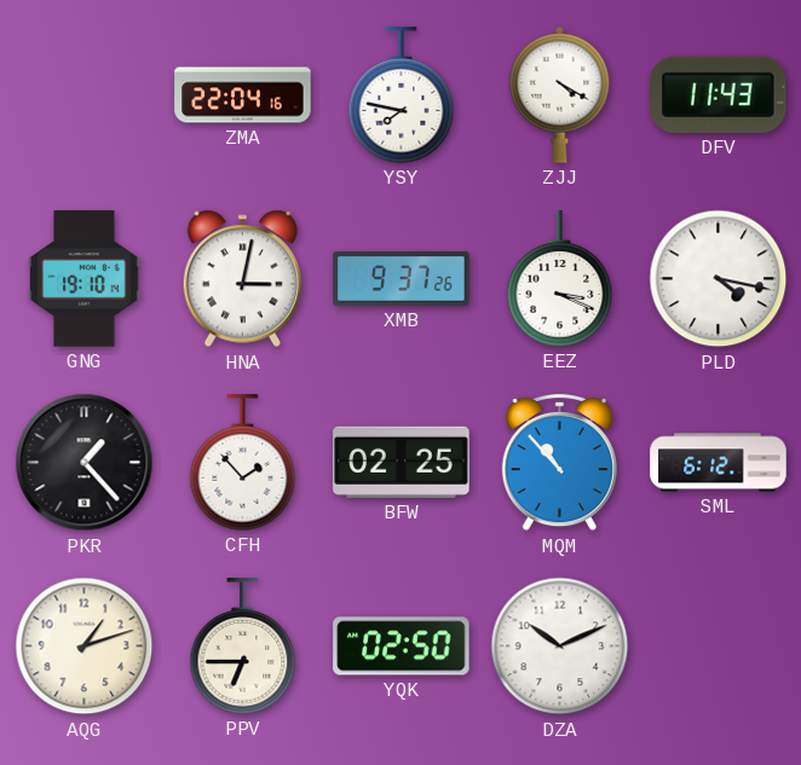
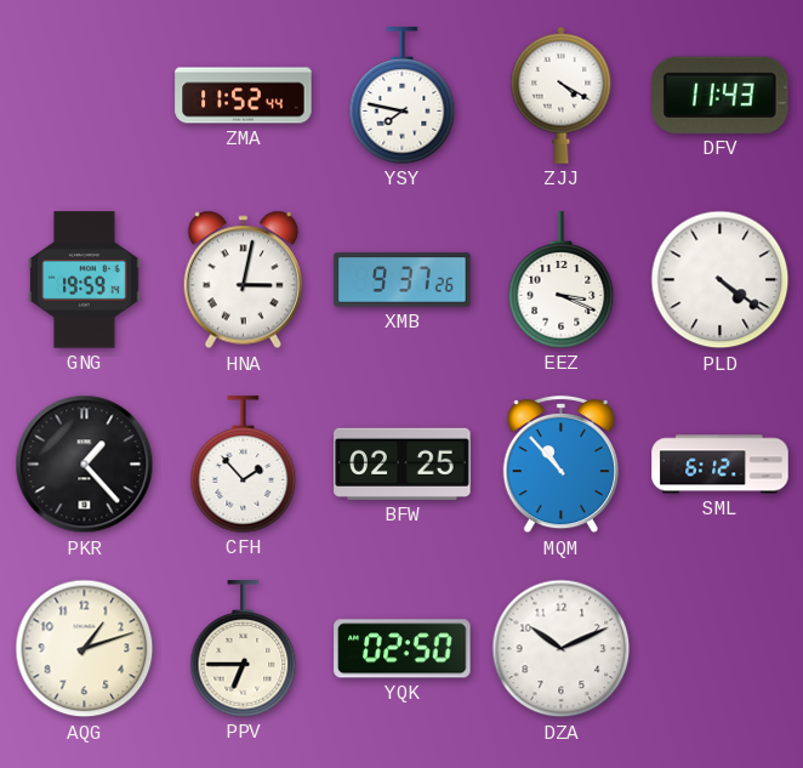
ZMA: 22:04 -> 11:52
GNG: 19:10 -> 19:59
PLD: 4:17 -> 4:21
